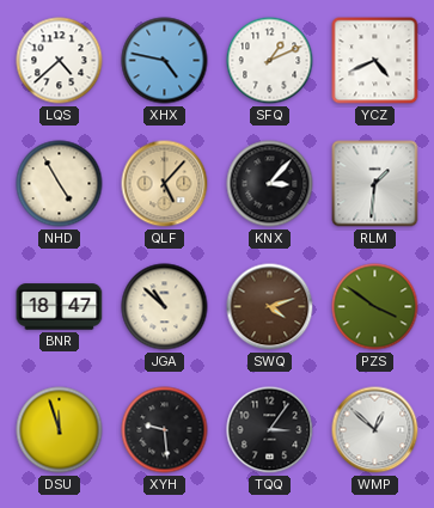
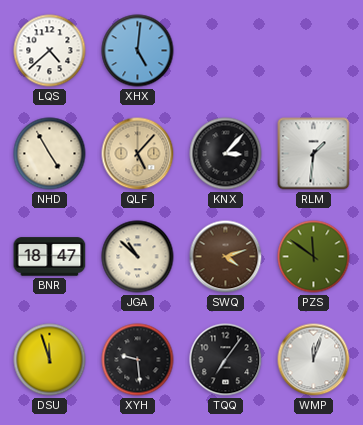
XHX: 4:47 -> 5:01
SFQ: 1:11 -> none
YCZ: 4:41 -> none
PZS: 3:51 -> 11:51
TQQ: 3:06 -> 7:06
WMP: 12:52 -> 12:03
